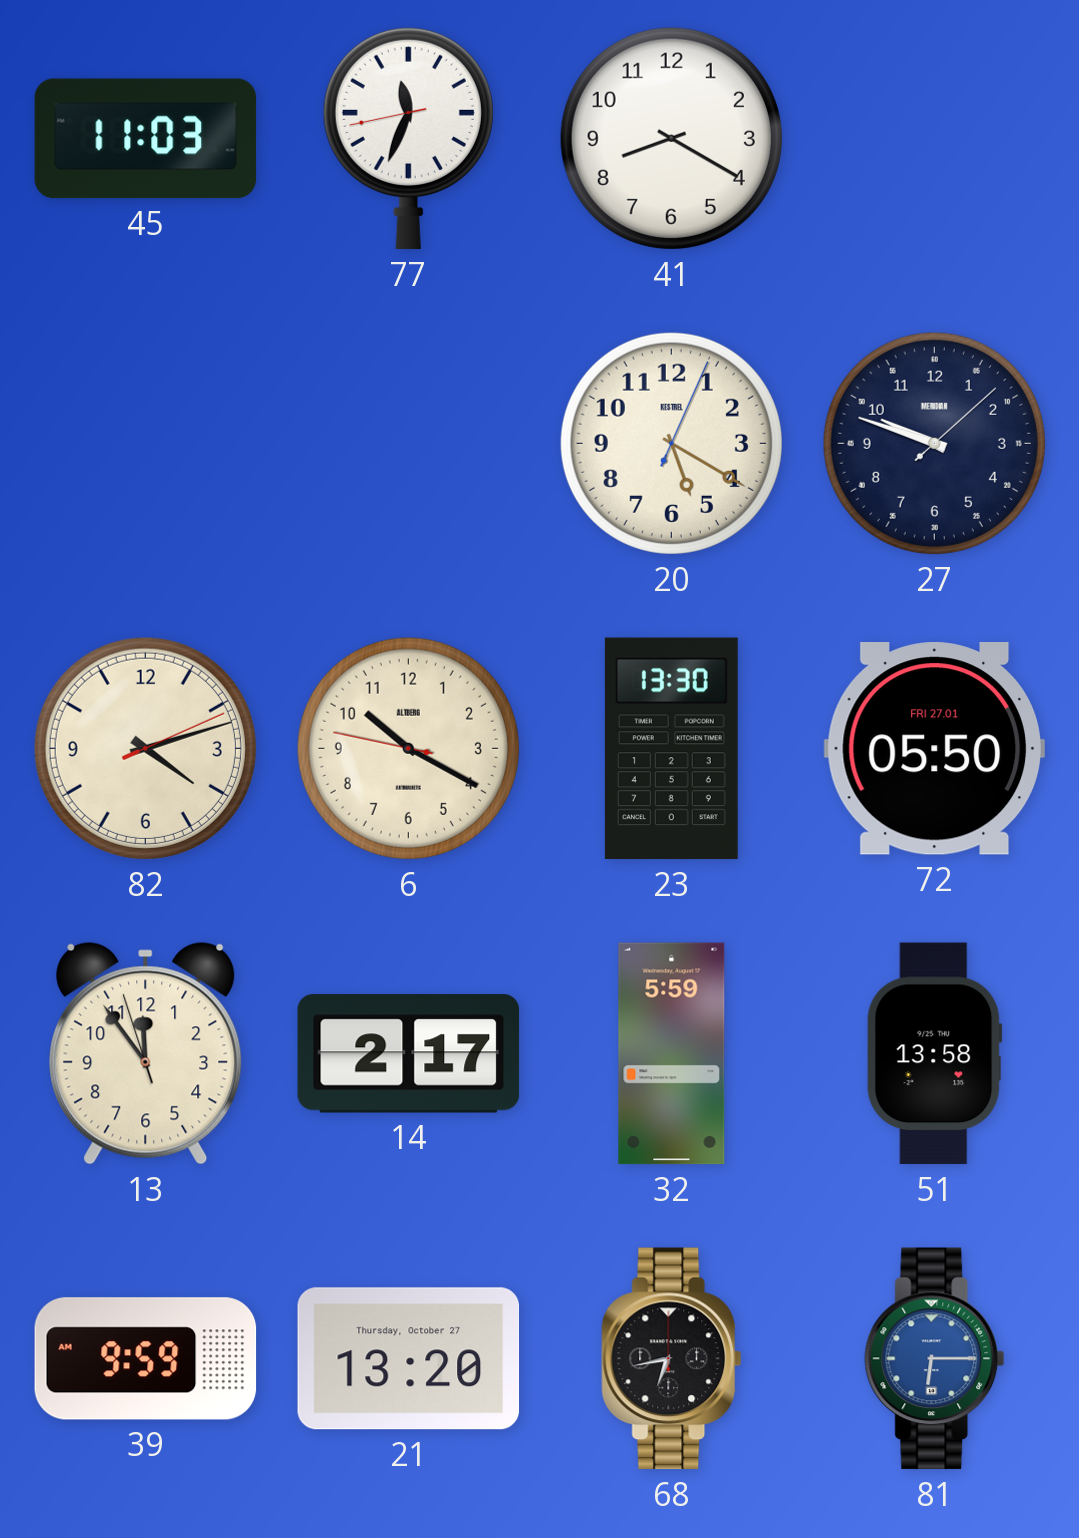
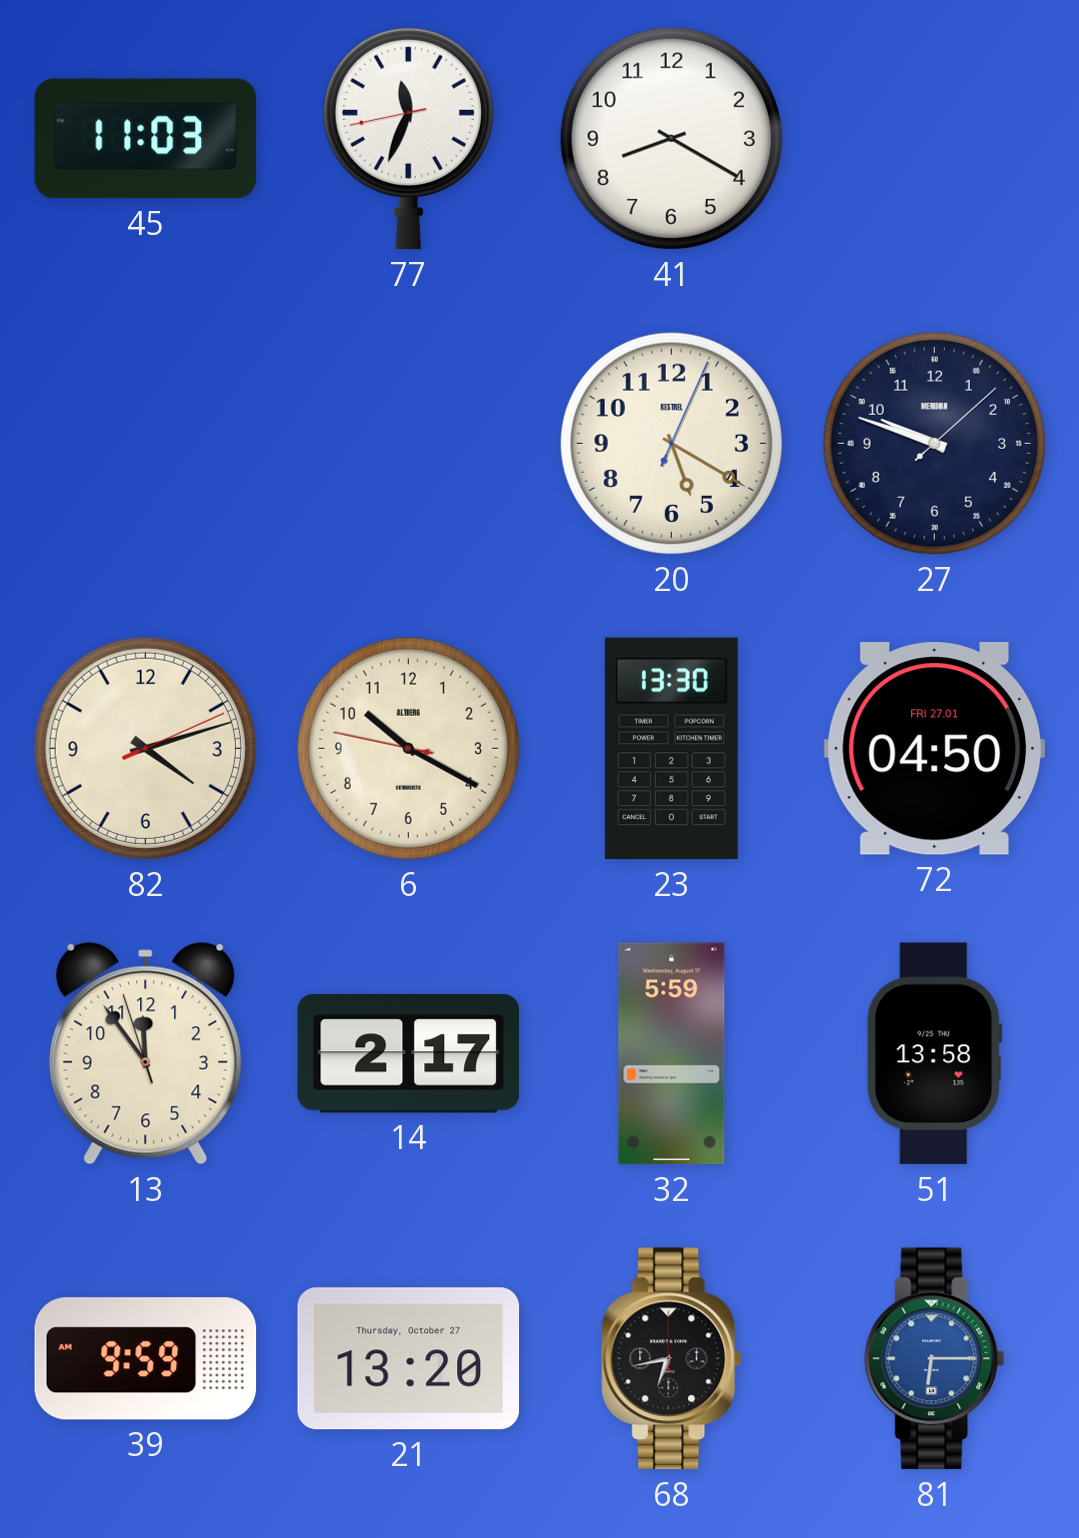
72: 05:50 -> 04:50
